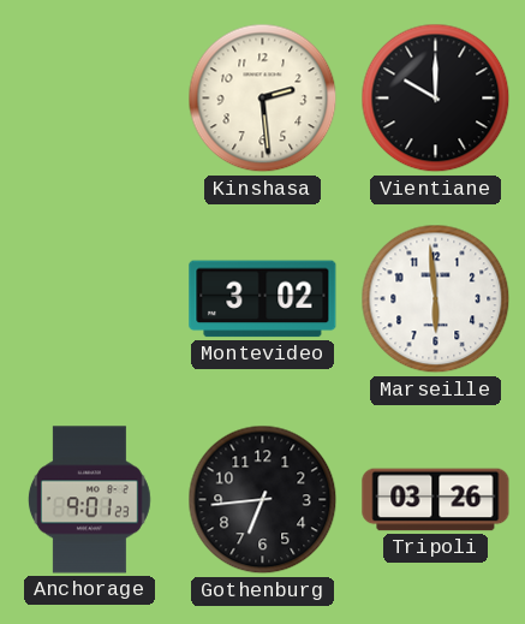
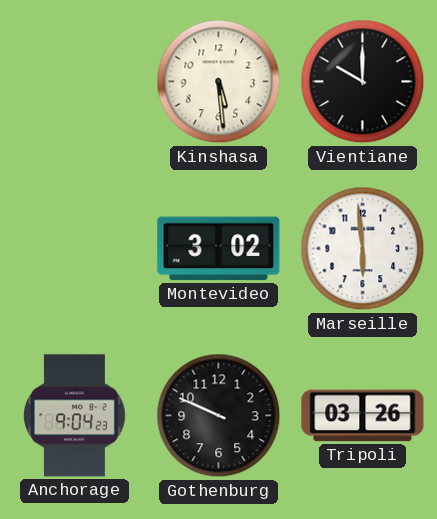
Kinshasa: 2:29 -> 5:29
Anchorage: 9:01 -> 9:04
Gothenburg: 6:44 -> 9:49
